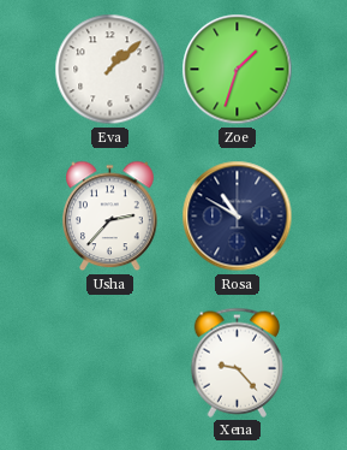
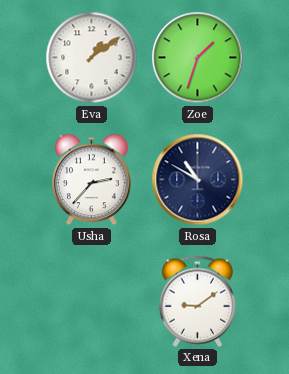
Eva: 1:08 -> 1:09
Xena: 9:23 -> 9:09
